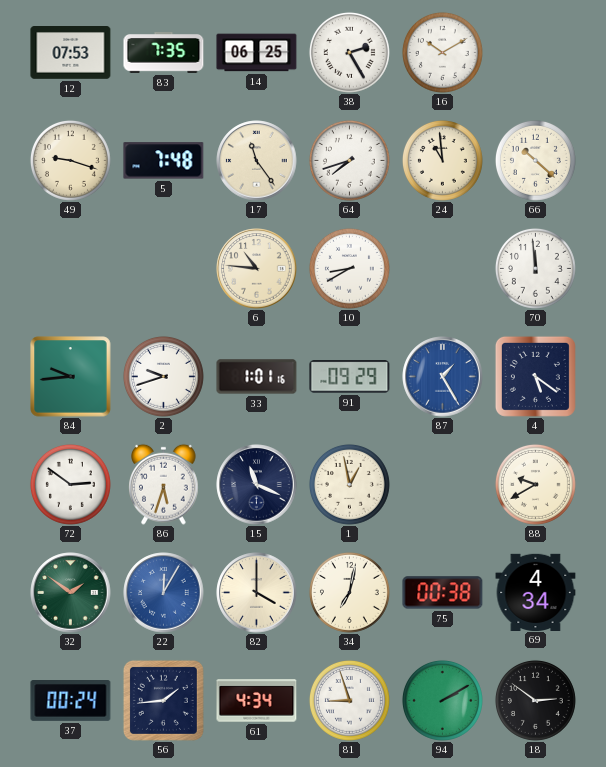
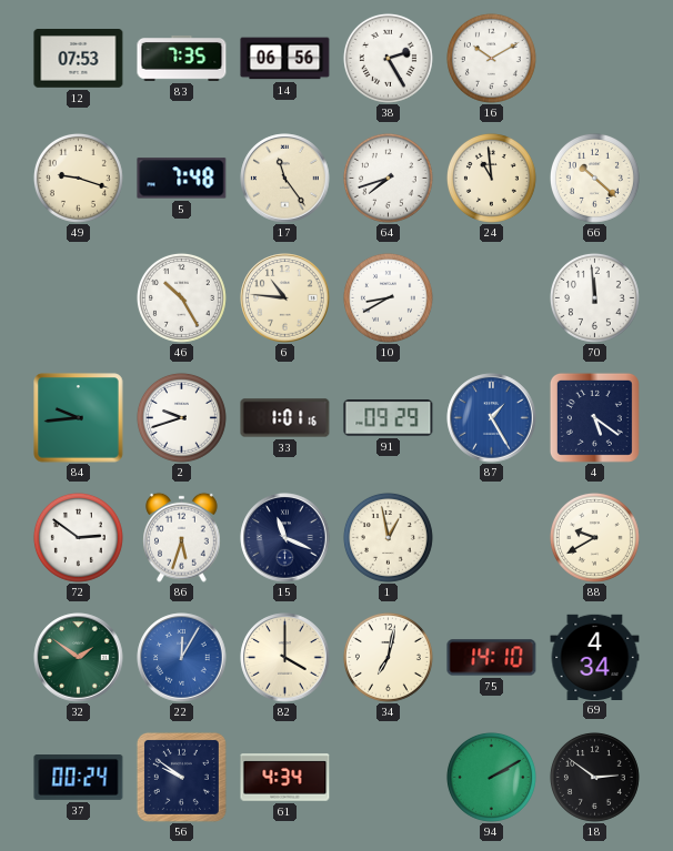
14: 06:25 -> 06:56
46: none -> 10:25
75: 00:38 -> 14:10
56: 1:44 -> 9:51
81: 8:57 -> none
